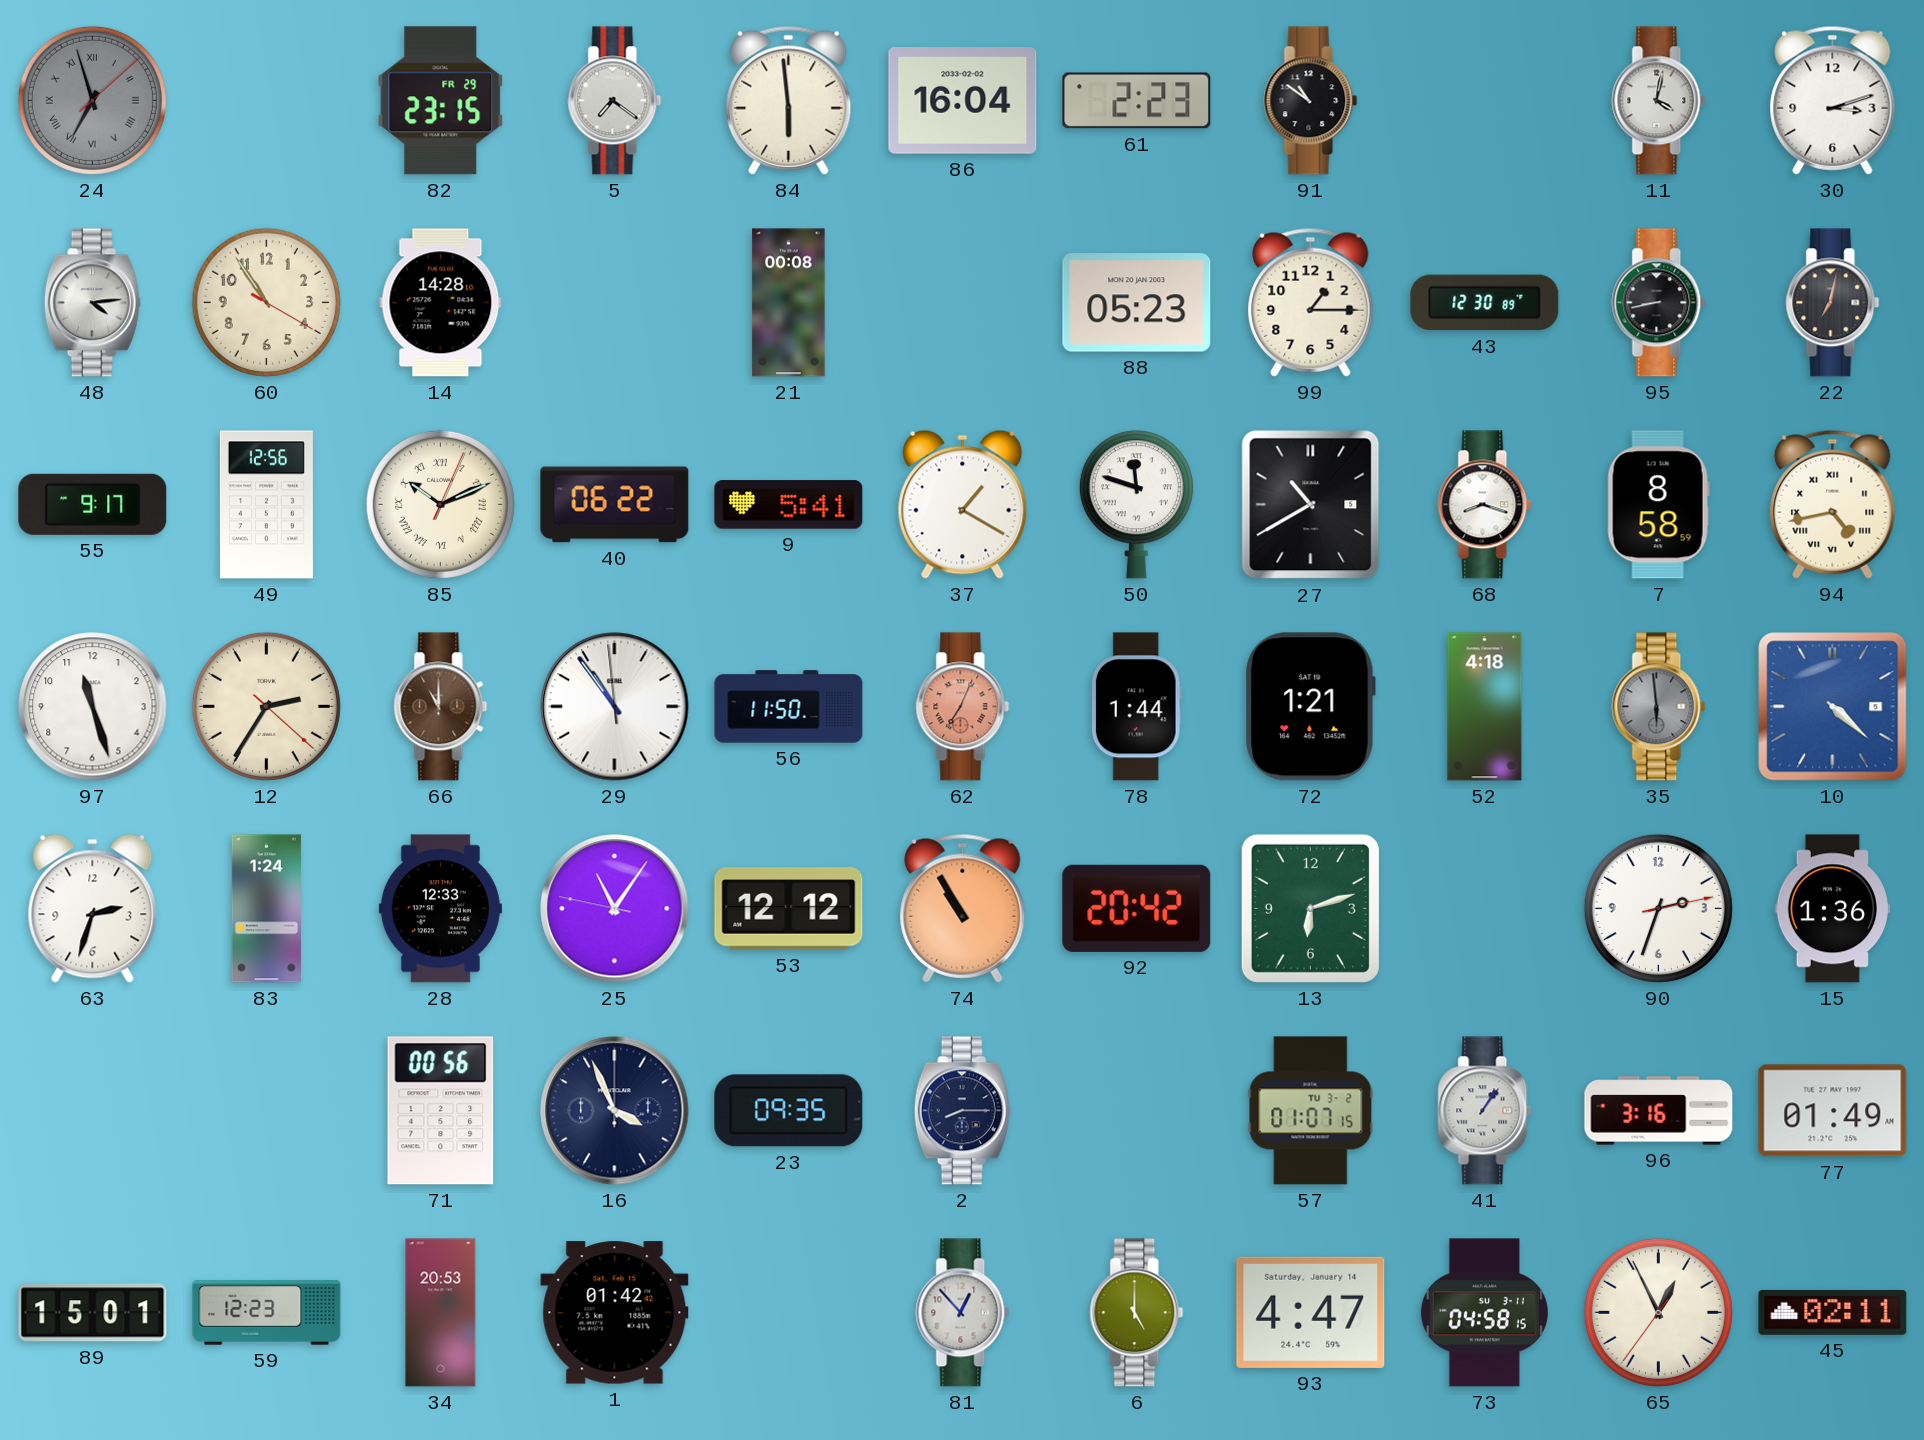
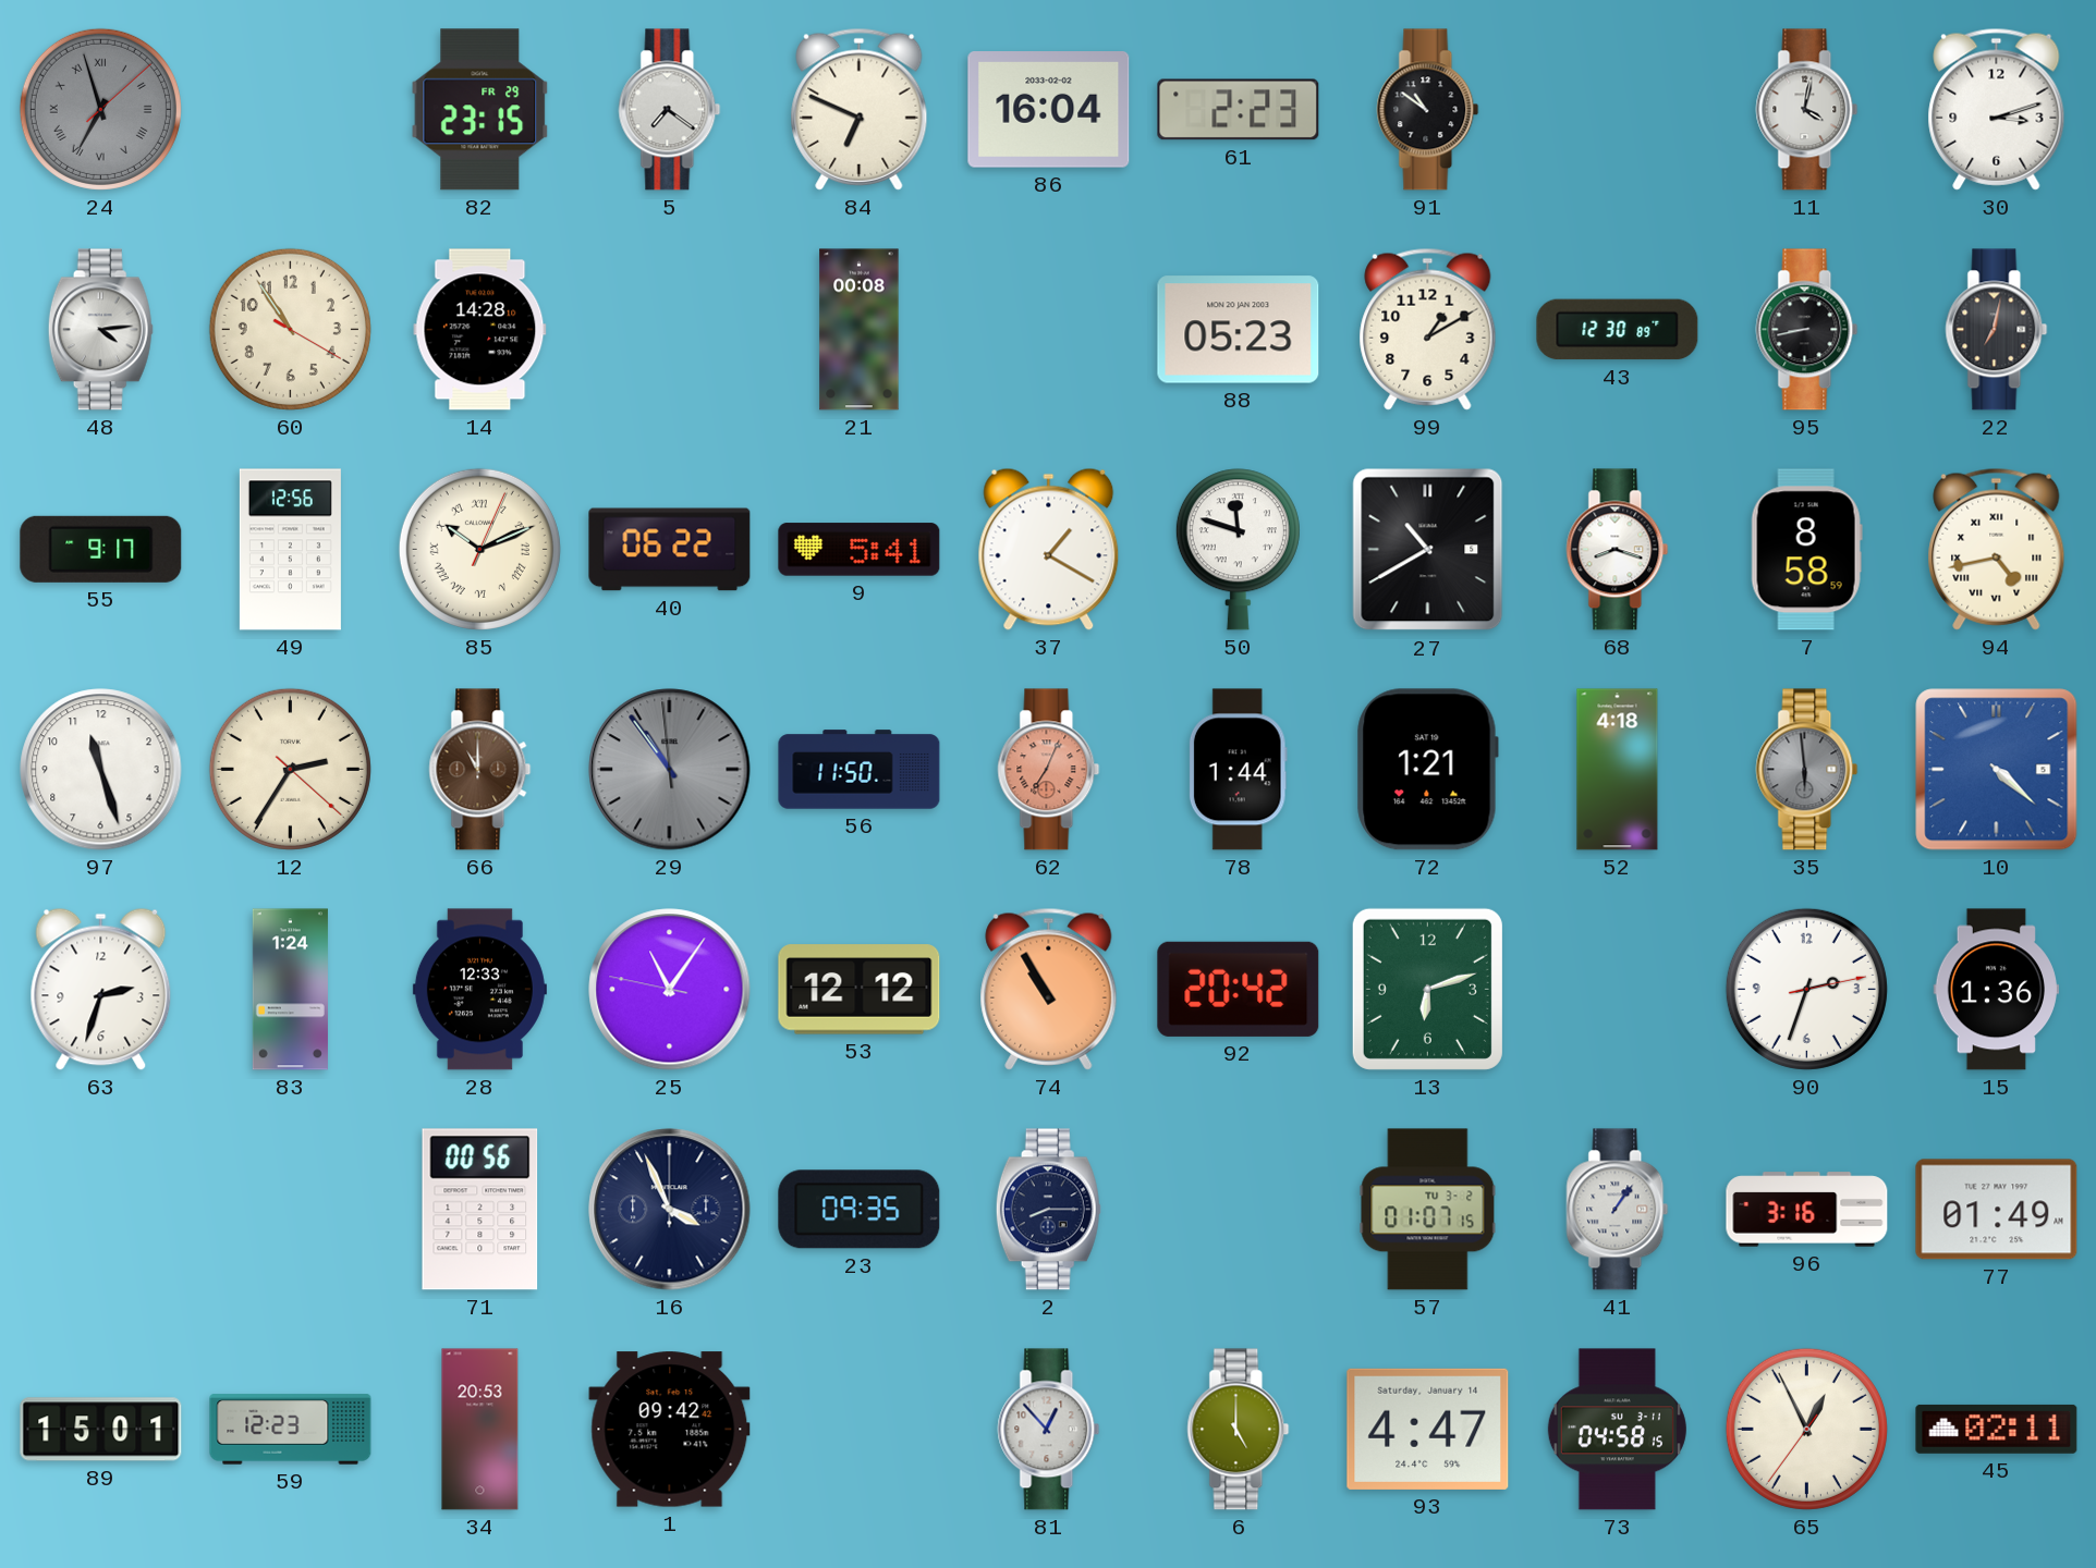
84: 5:59 -> 6:49
99: 1:15 -> 1:10
29 dial: white -> grey
1: 01:42 -> 09:42
